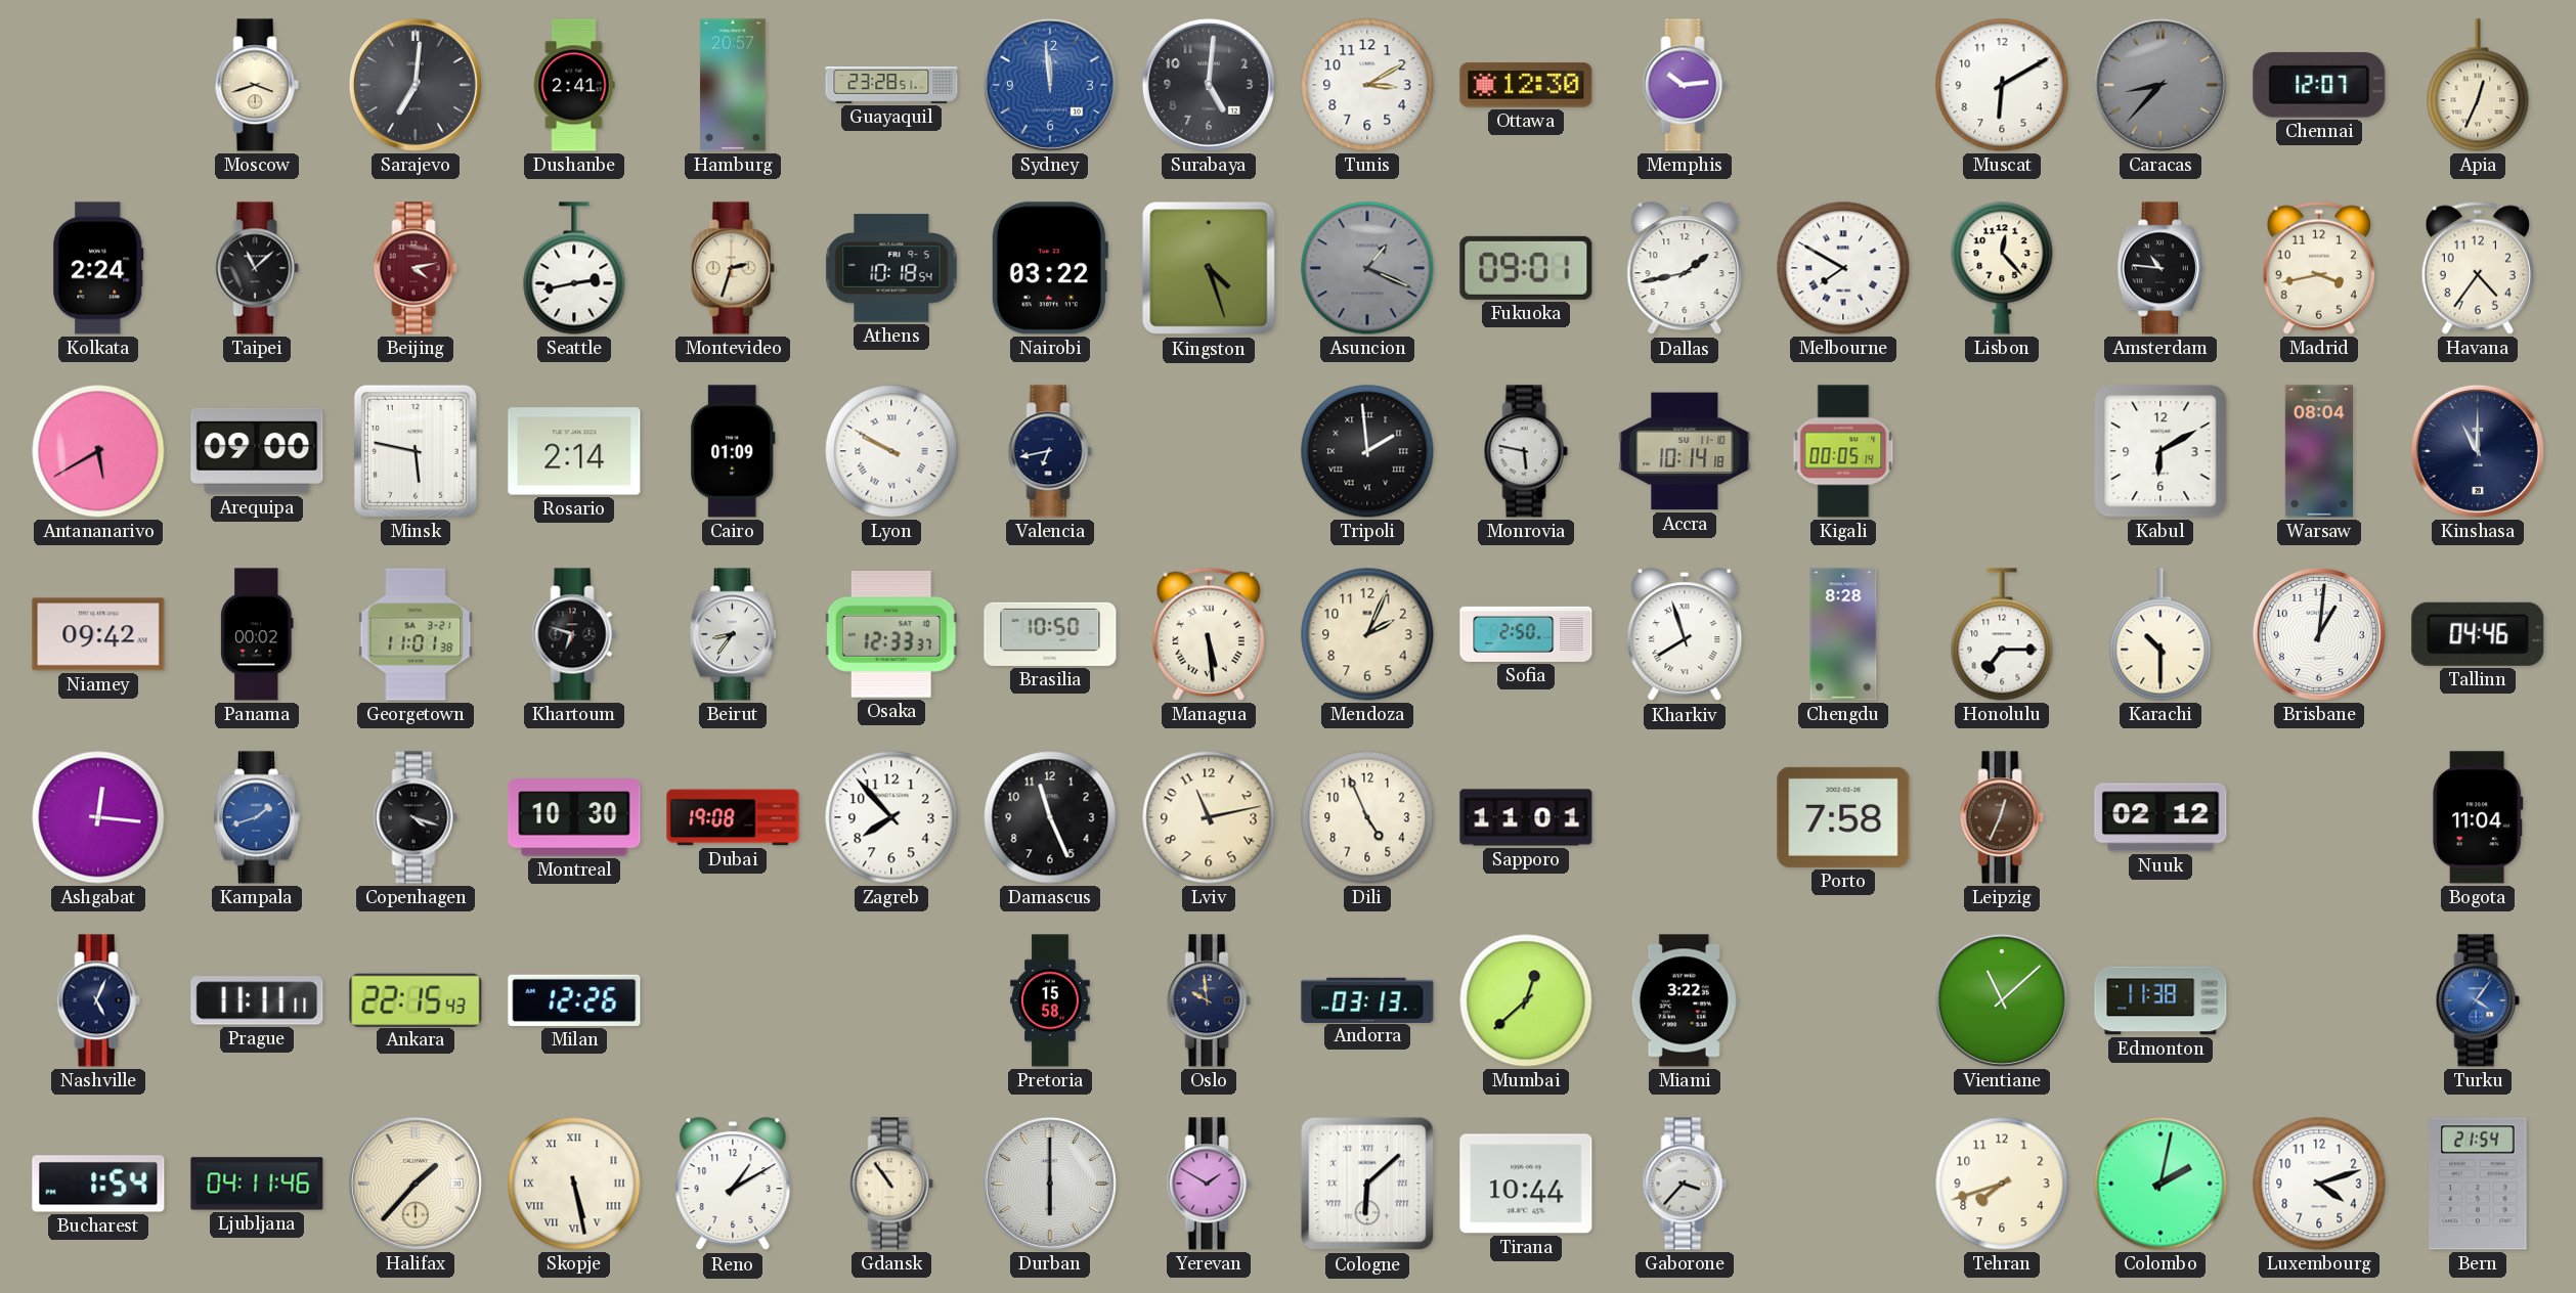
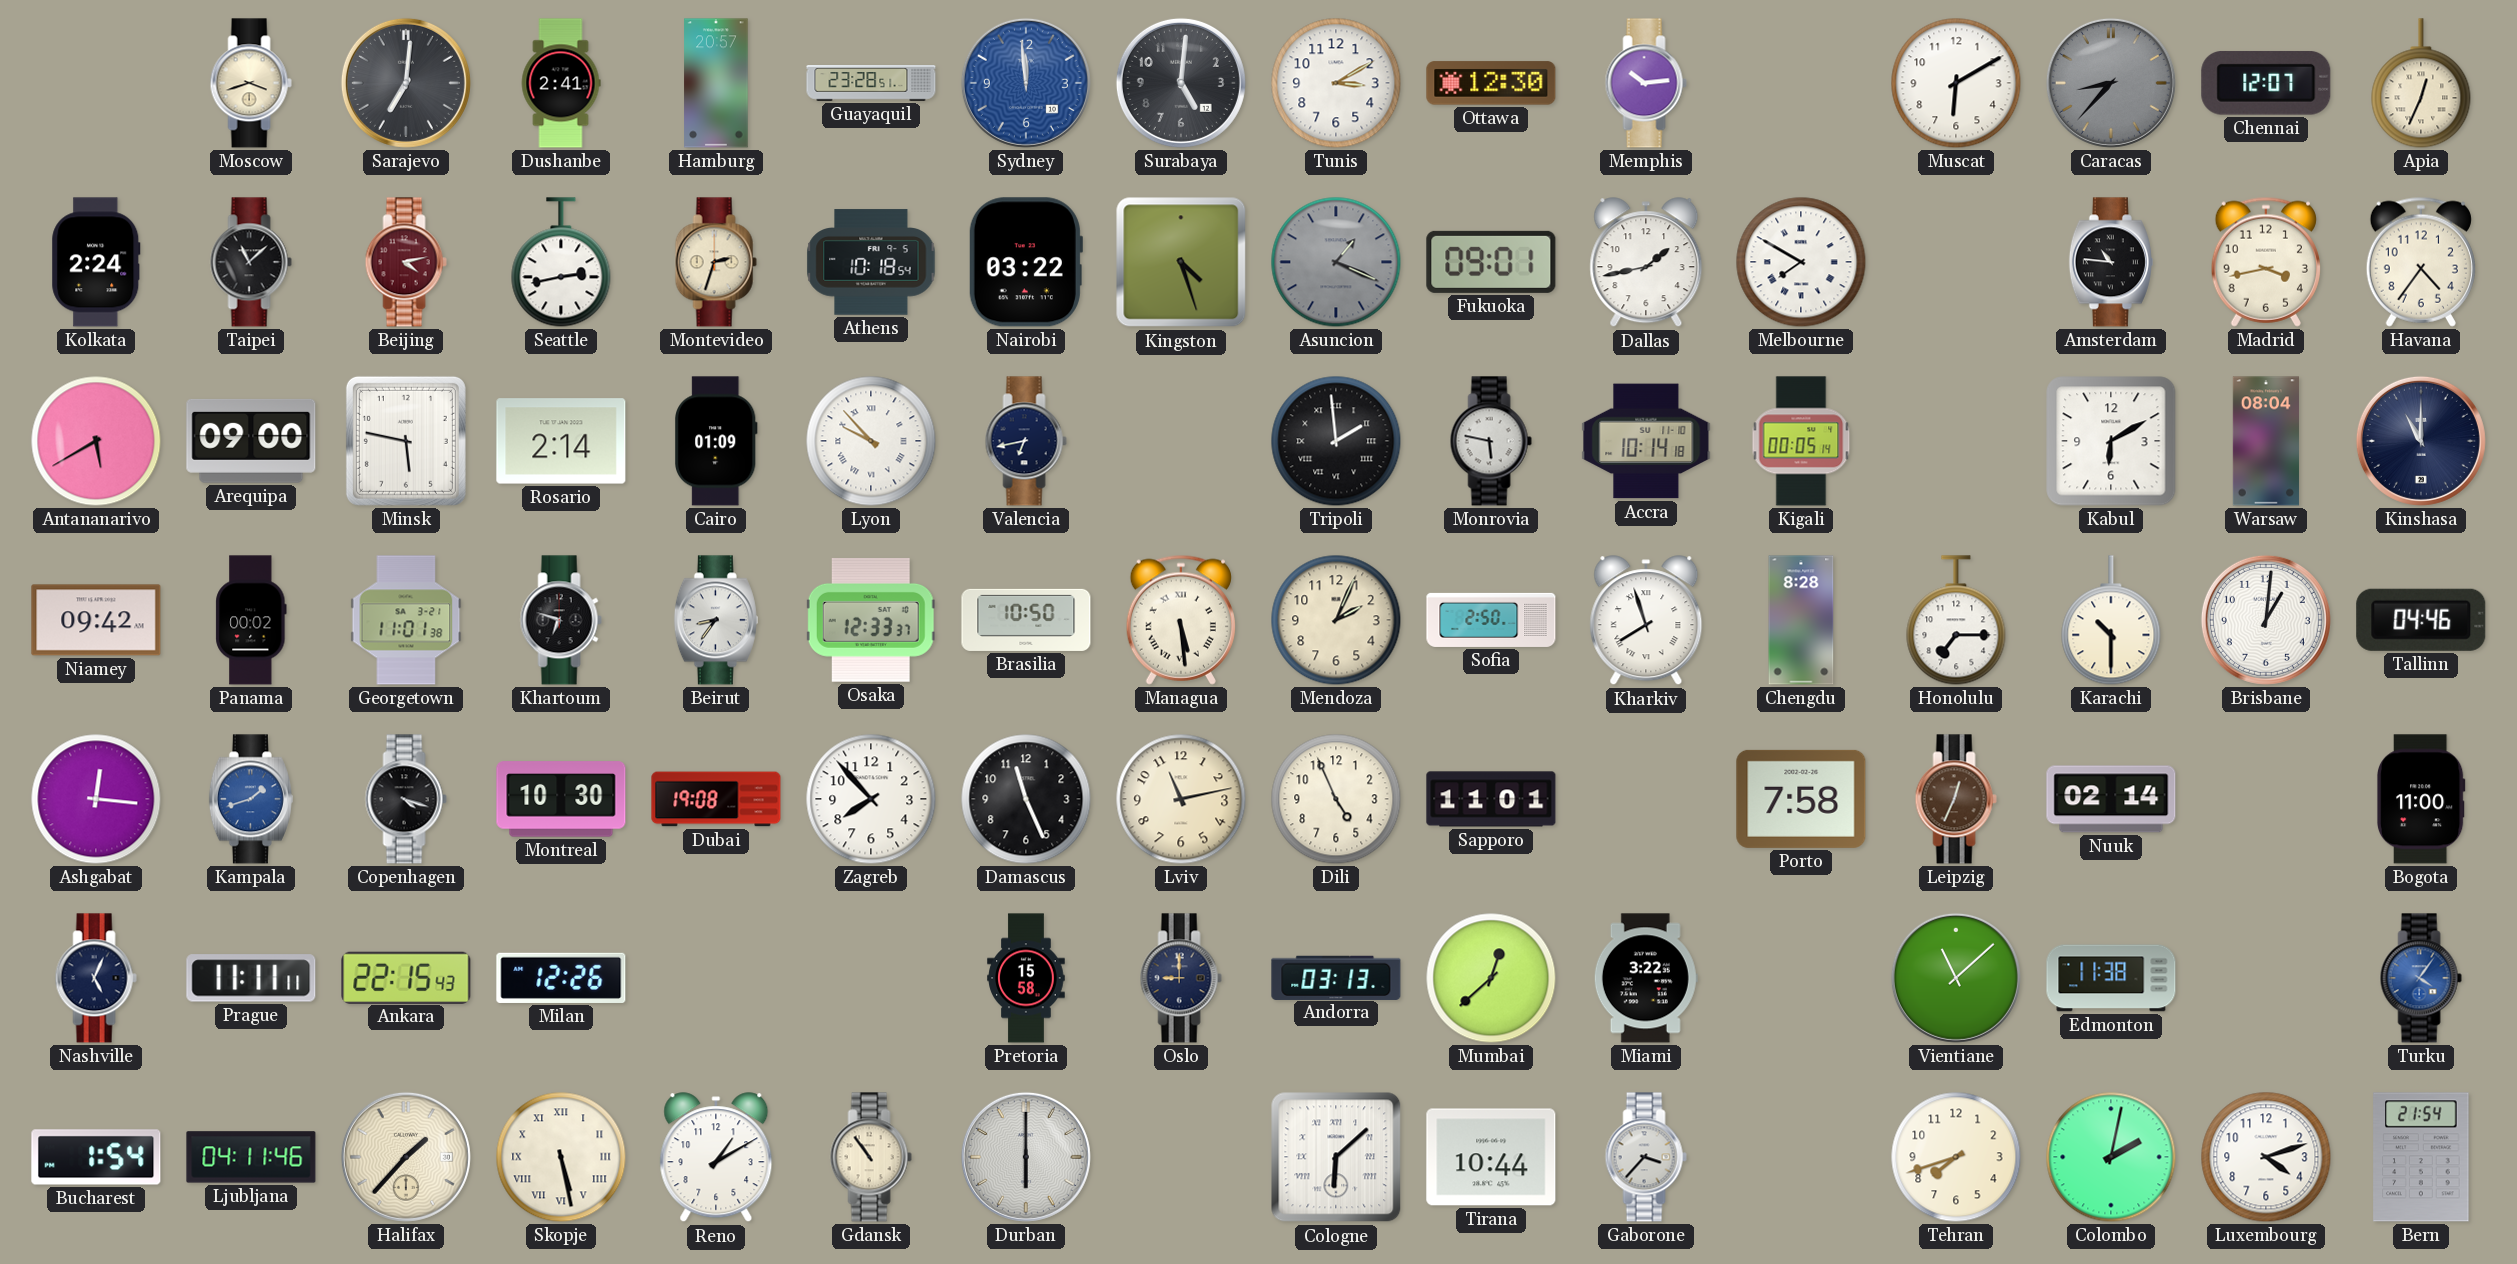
Lisbon: 12:23 -> none
Lyon: 9:50 -> 9:53
Nuuk: 02:12 -> 02:14
Bogota: 11:04 -> 11:00
Oslo: 9:59 -> 9:00
Yerevan: 1:50 -> none
